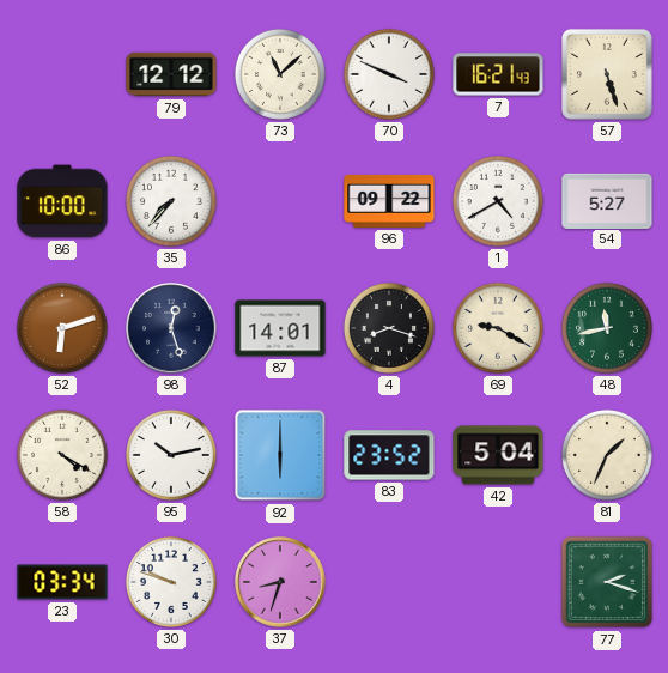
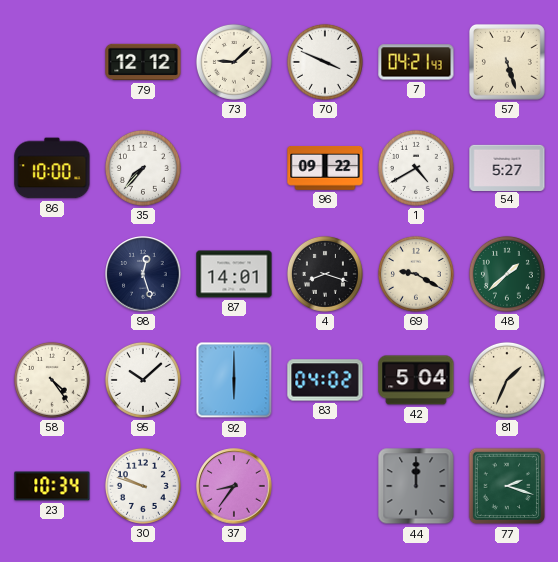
73: 11:08 -> 9:08
7: 16:21 -> 04:21
52: 6:12 -> none
48: 11:43 -> 1:38
58: 4:20 -> 4:24
95: 10:13 -> 10:08
83: 23:52 -> 04:02
23: 03:34 -> 10:34
37: 8:33 -> 8:36
44: none -> 12:00
